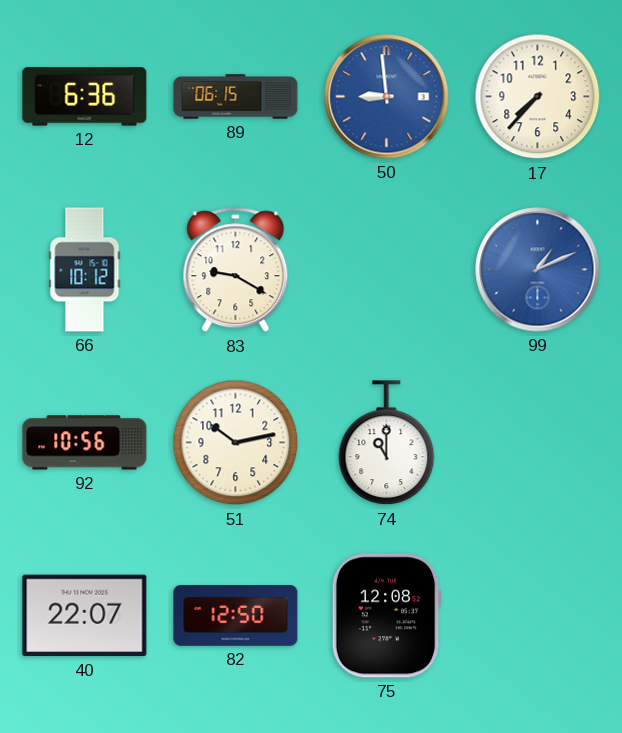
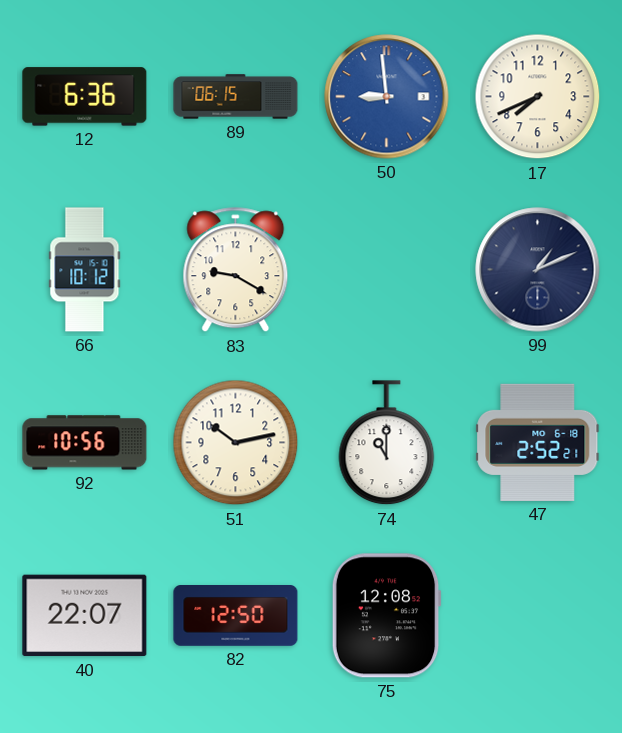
17: 7:37 -> 7:41
99 dial: blue -> navy
47: none -> 2:52
